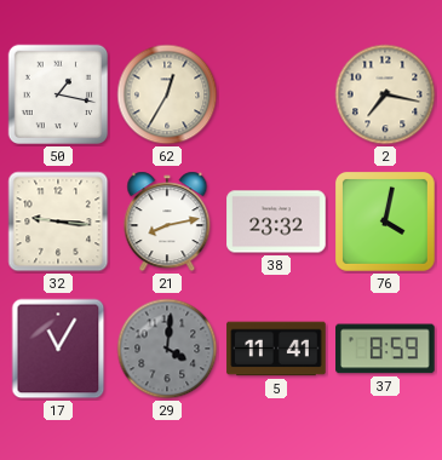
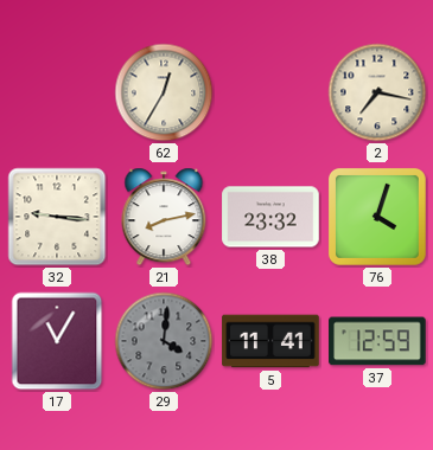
50: 1:17 -> none
76: 4:02 -> 4:03
37: 8:59 -> 12:59
